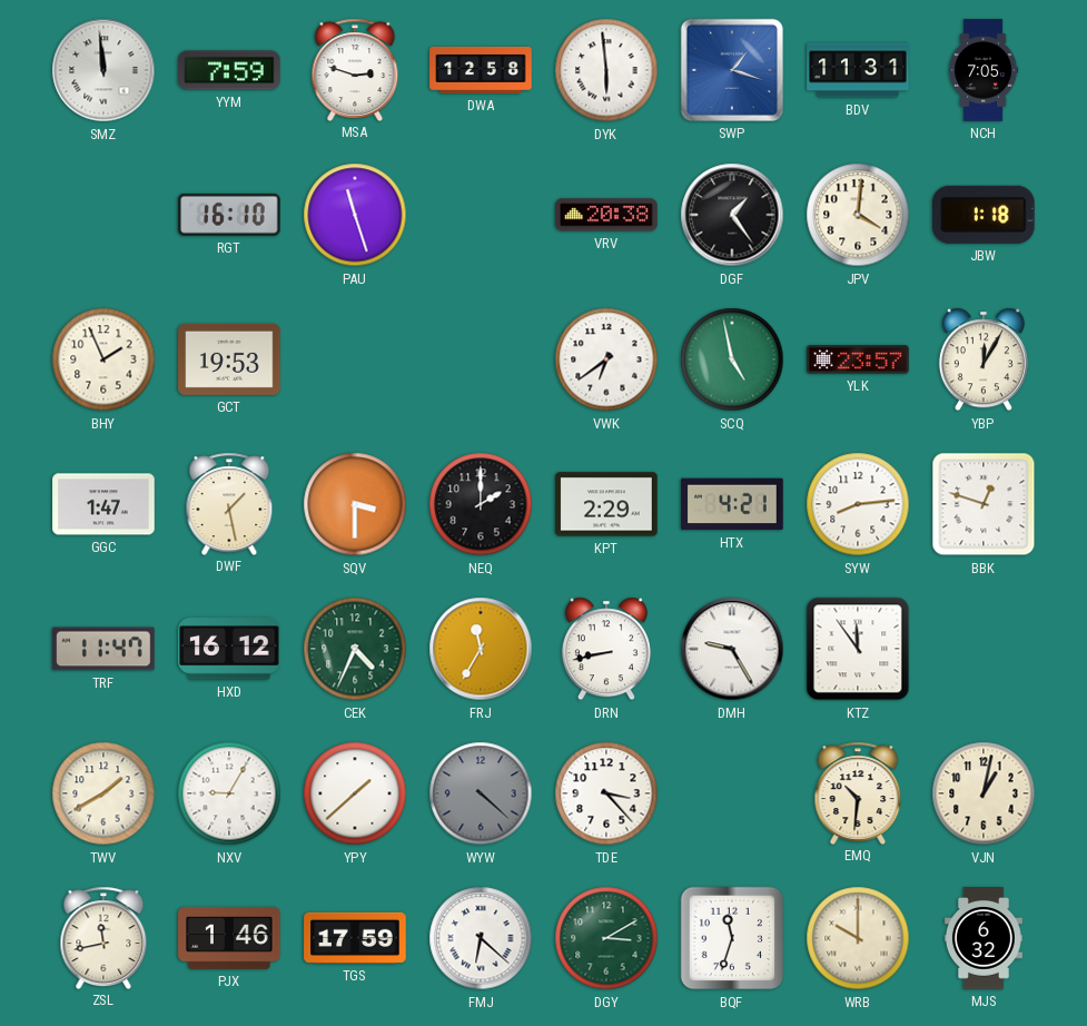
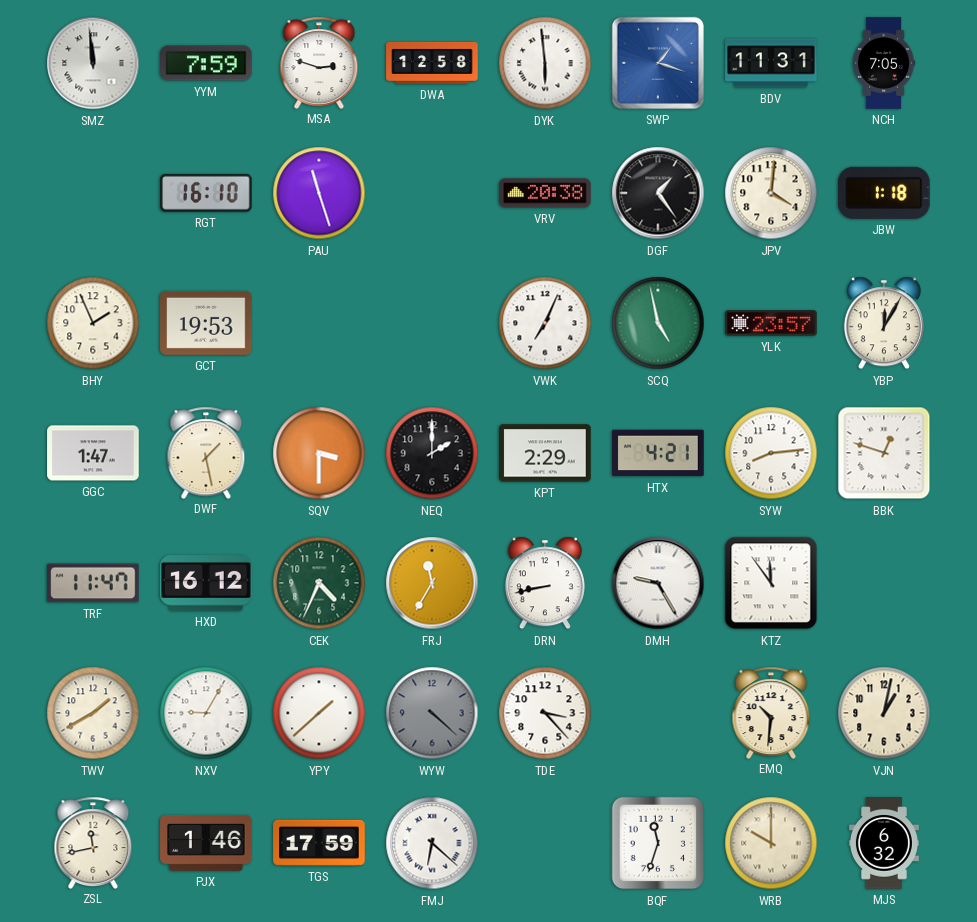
VWK: 6:39 -> 7:04
DGY: 3:10 -> none
